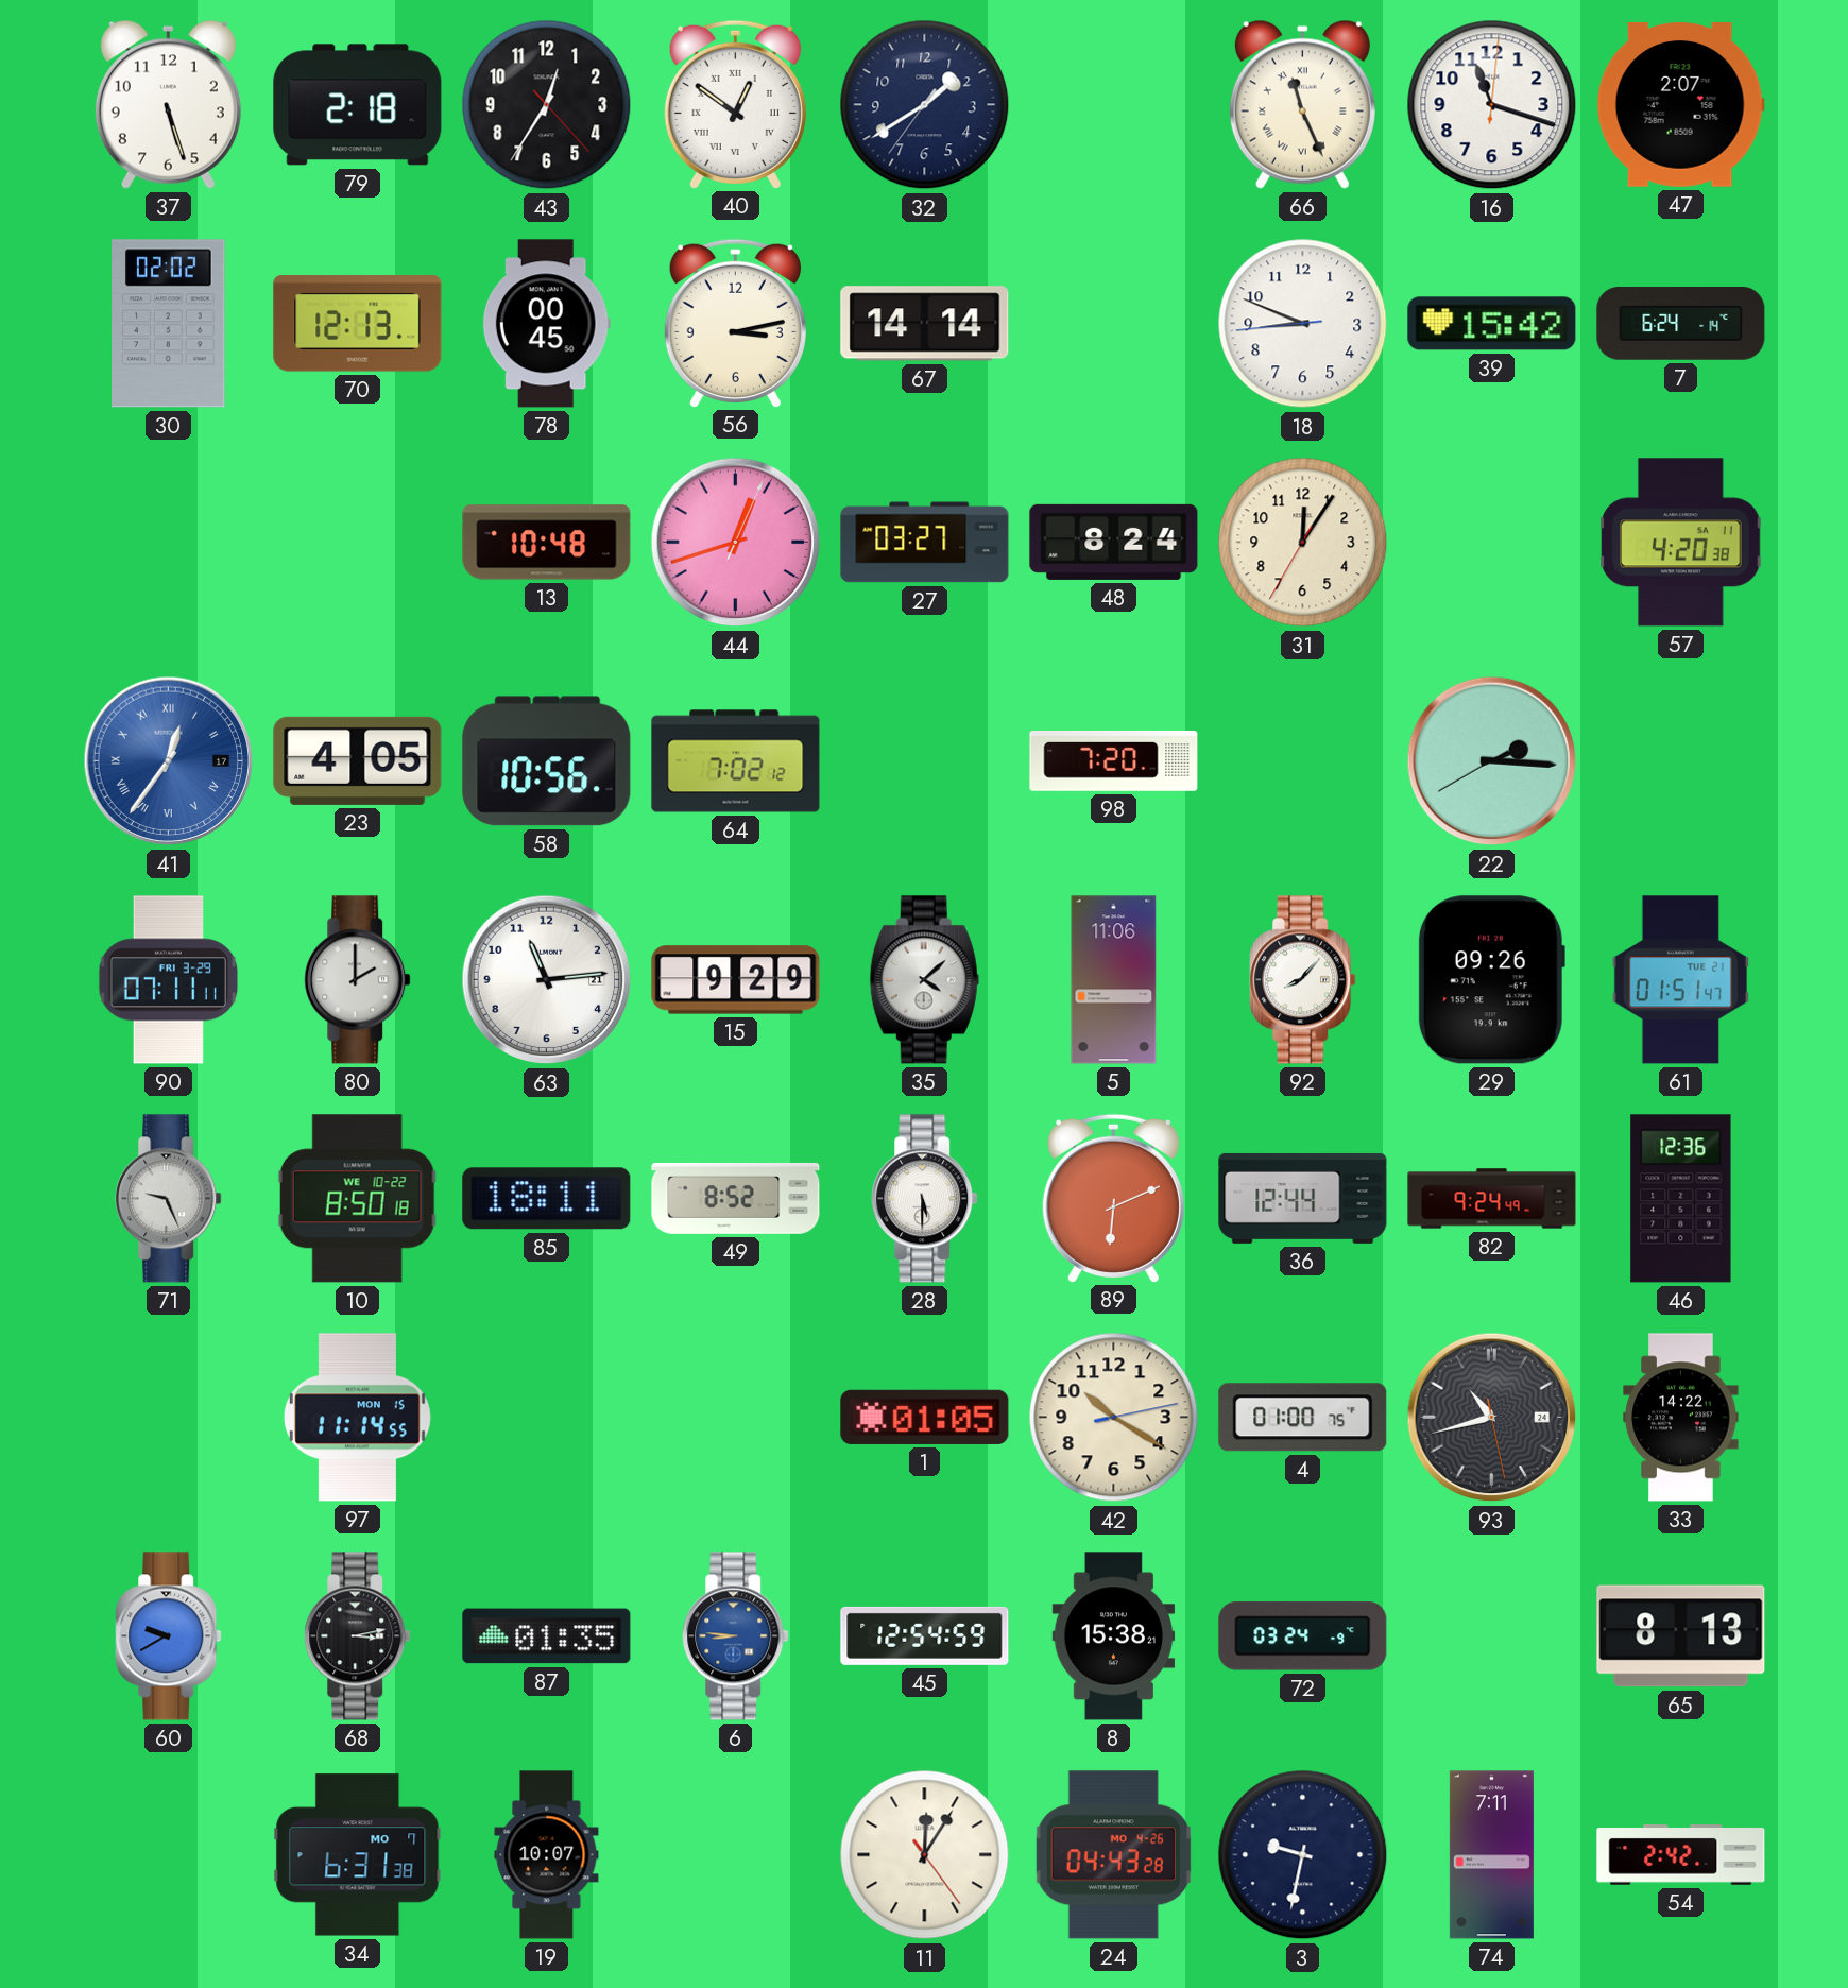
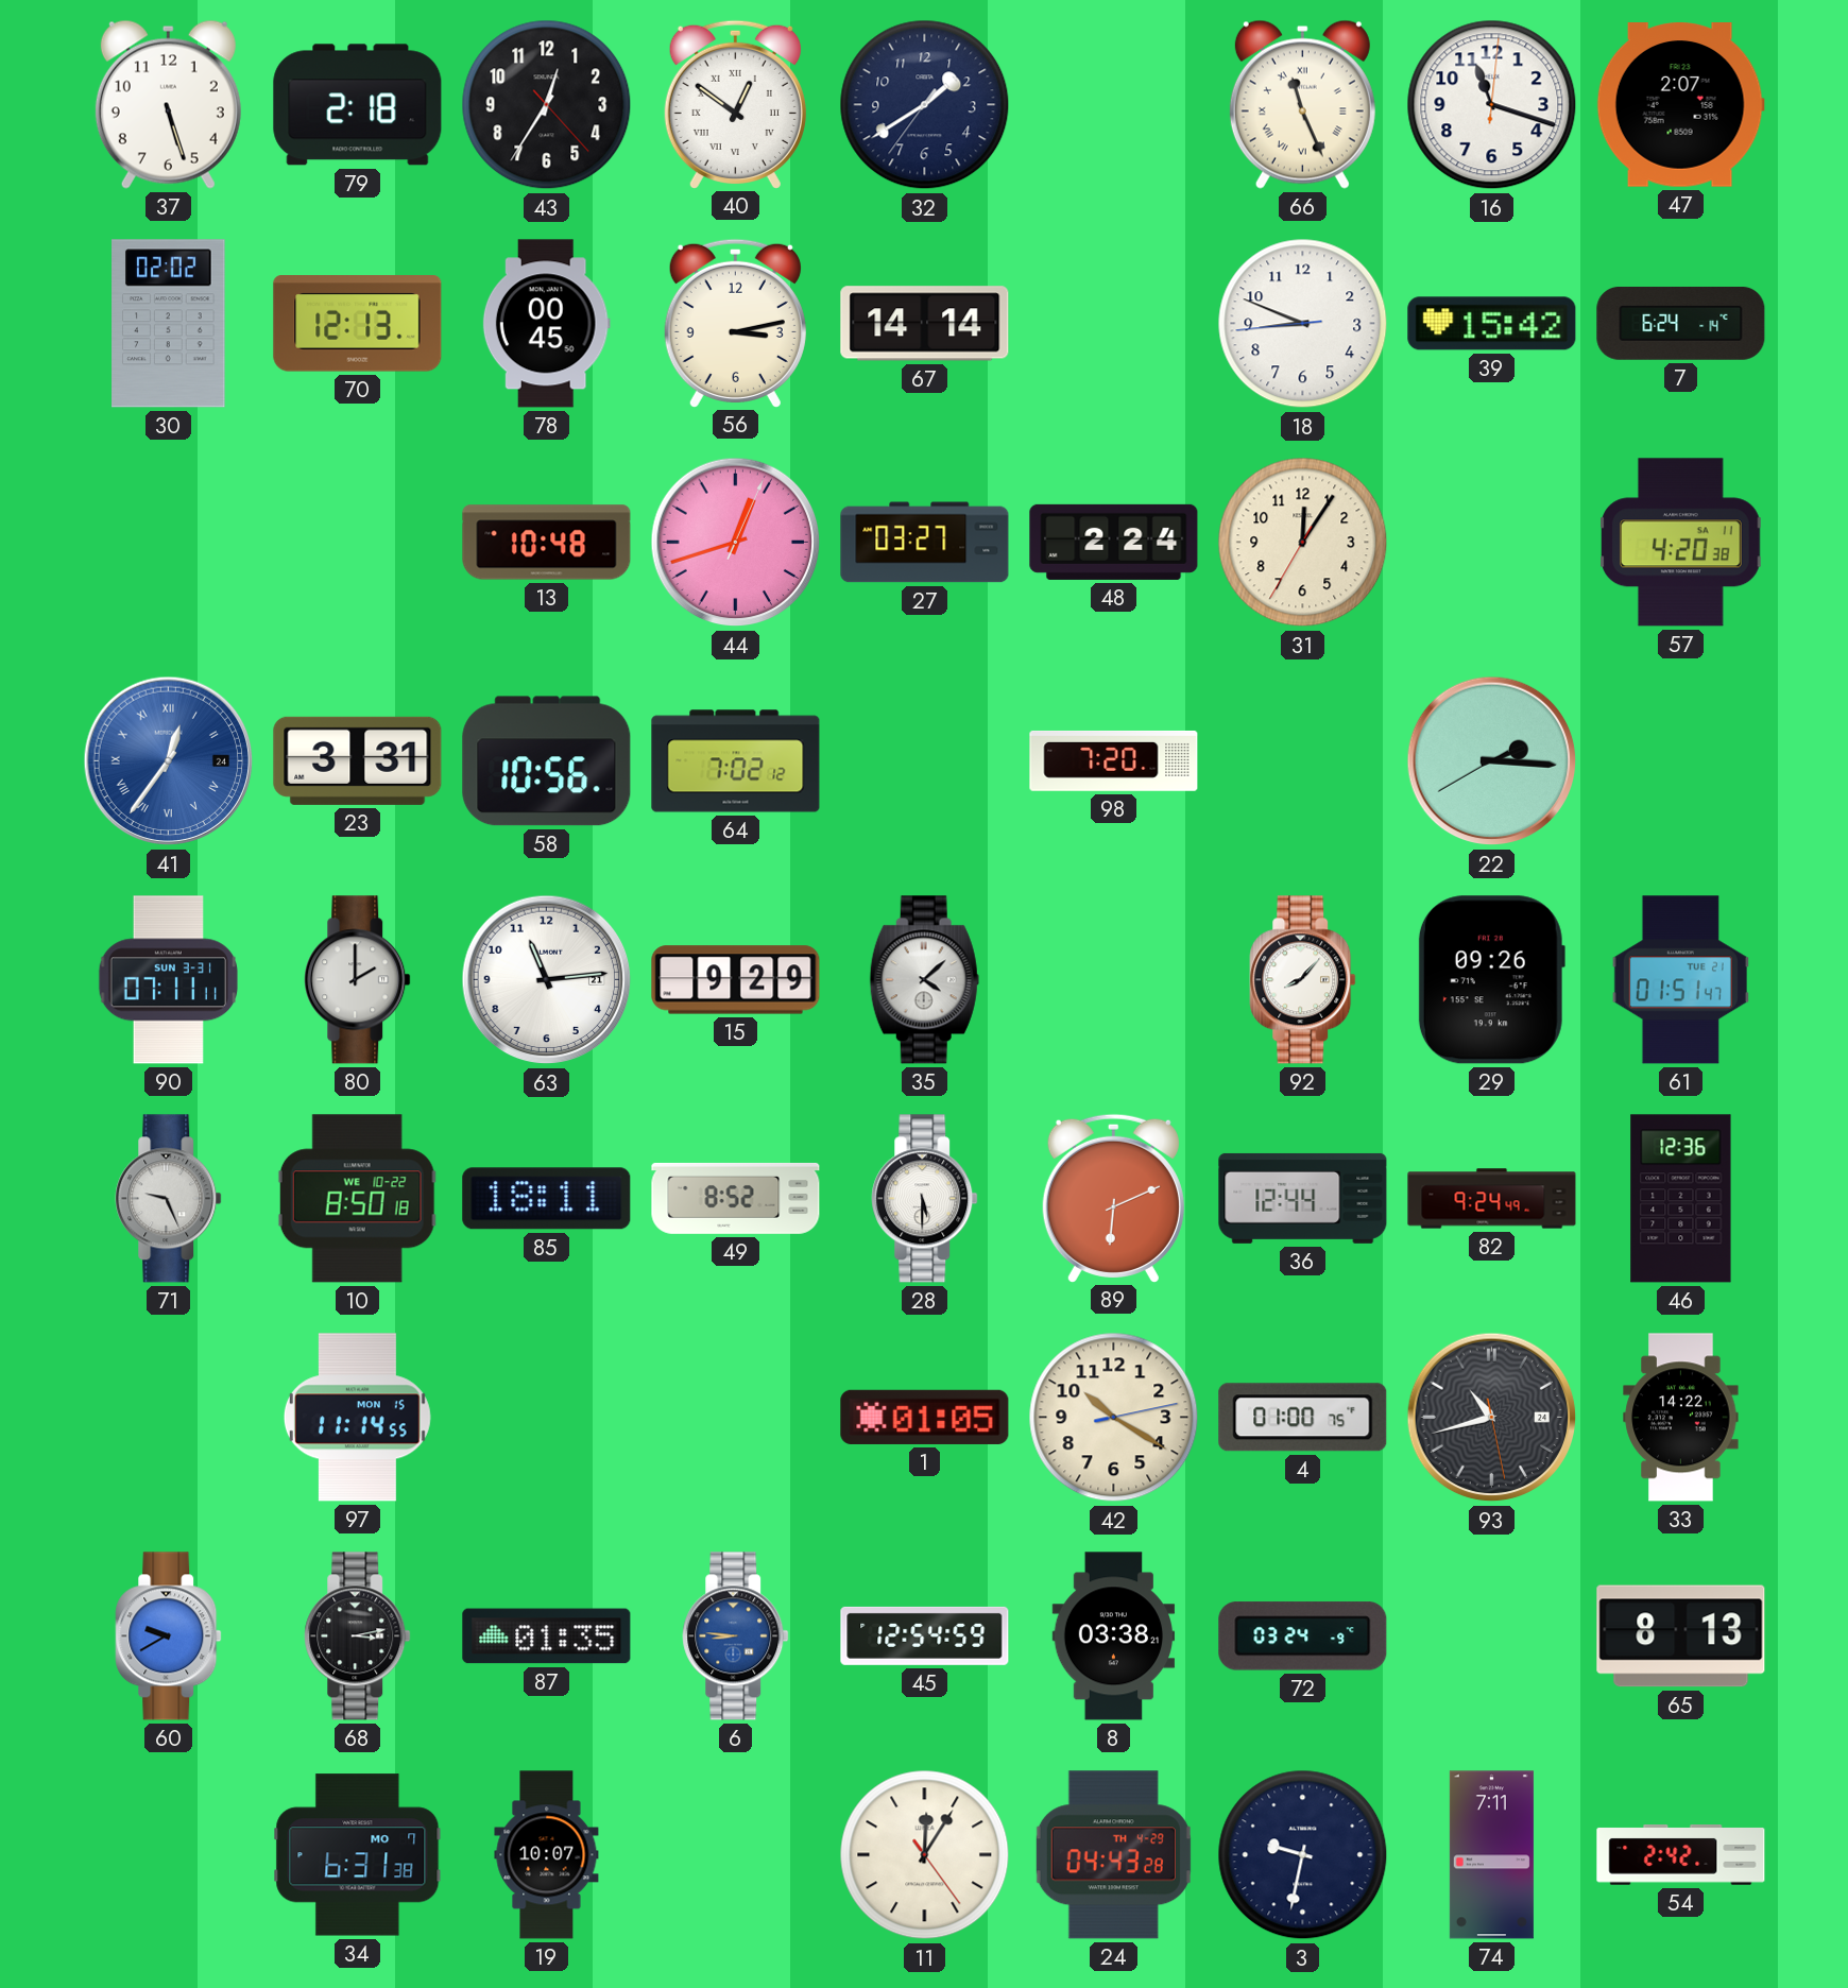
48: 8:24 -> 2:24
41 date: 17 -> 24
23: 4:05 -> 3:31
90 date: FRI 3-29 -> SUN 3-31
5: 11:06 -> none
8: 15:38 -> 03:38
24 date: MO 4-26 -> TH 4-29
